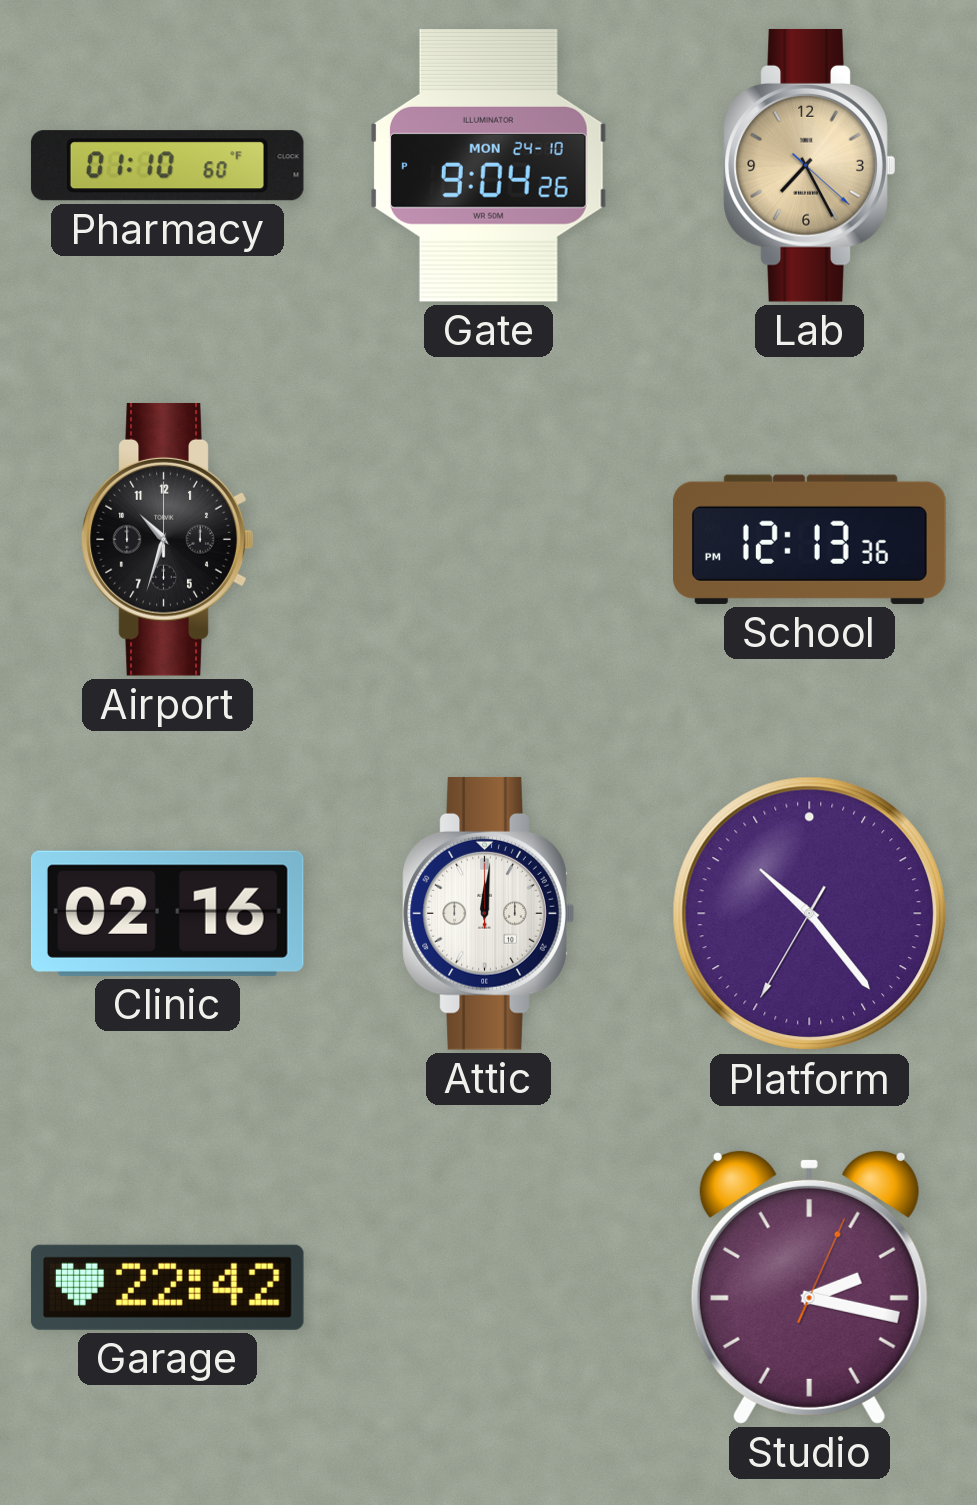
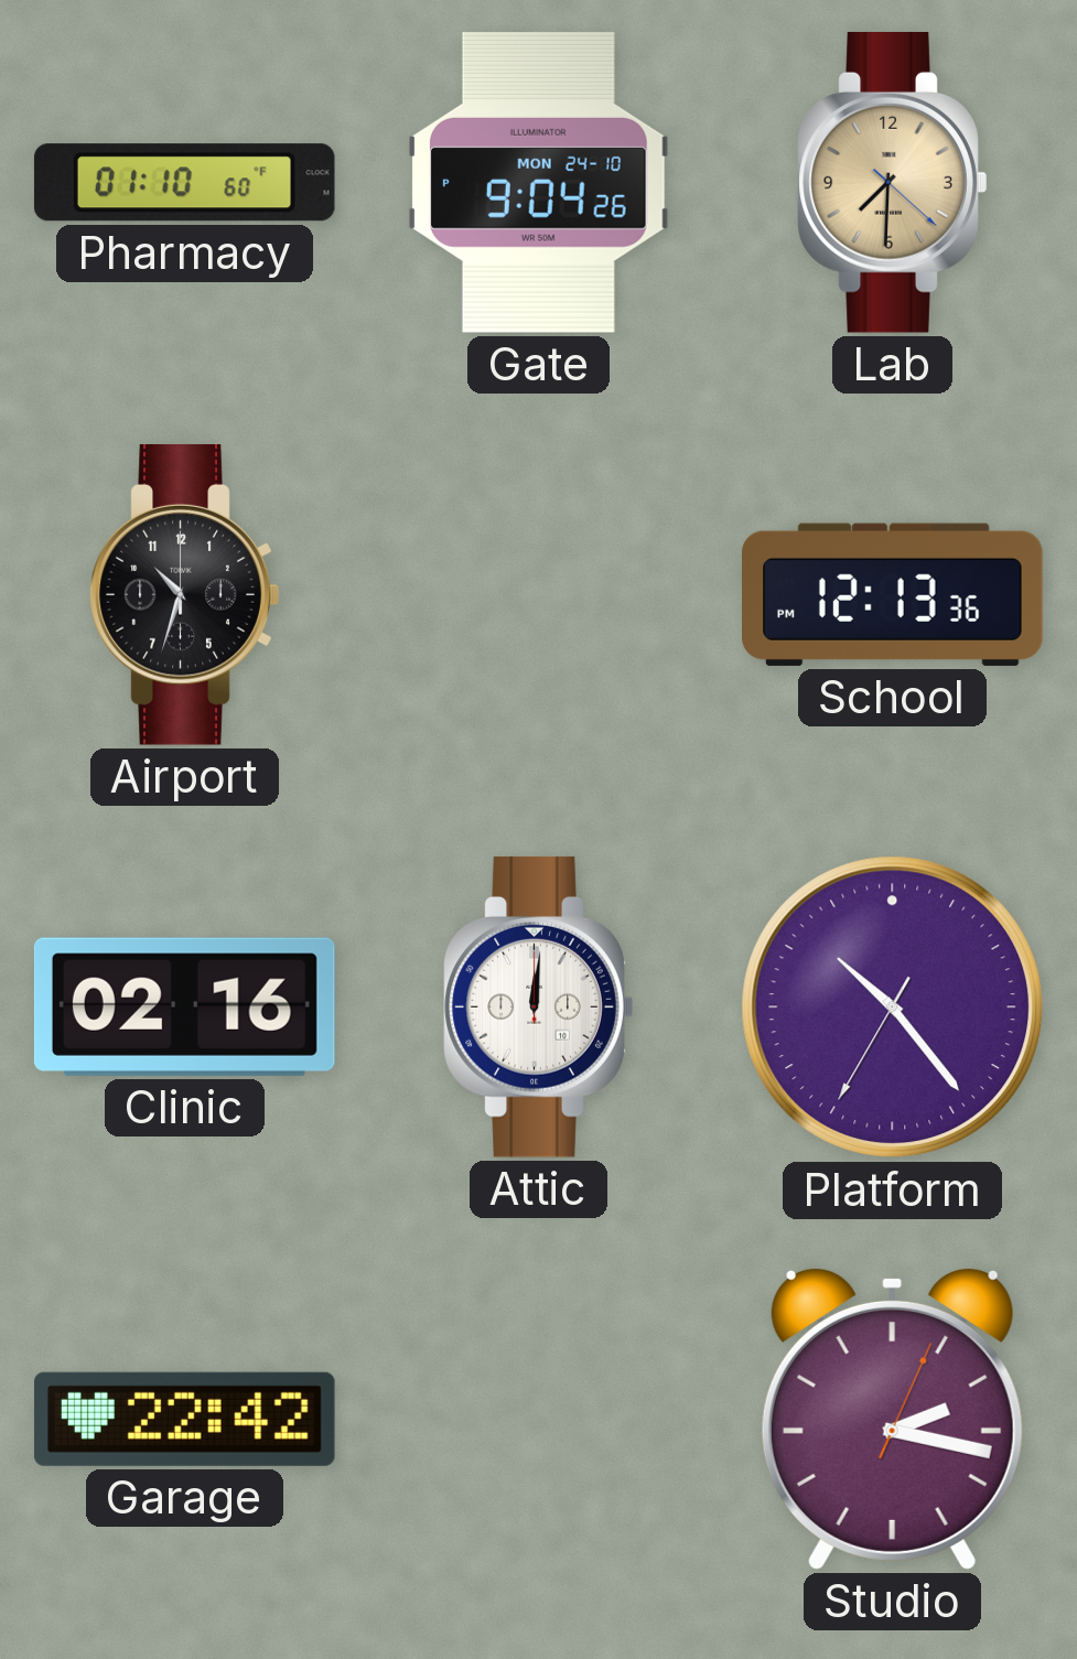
Lab: 7:25 -> 7:30
